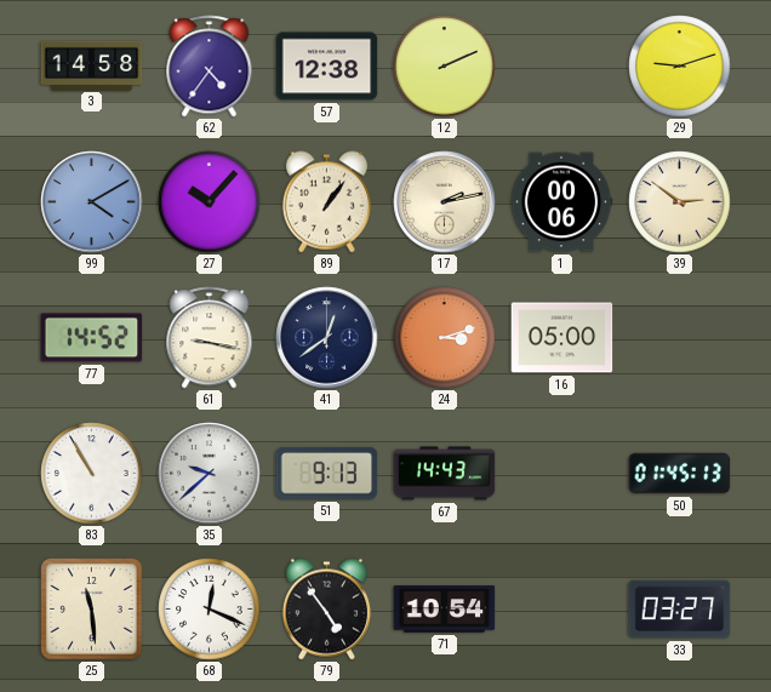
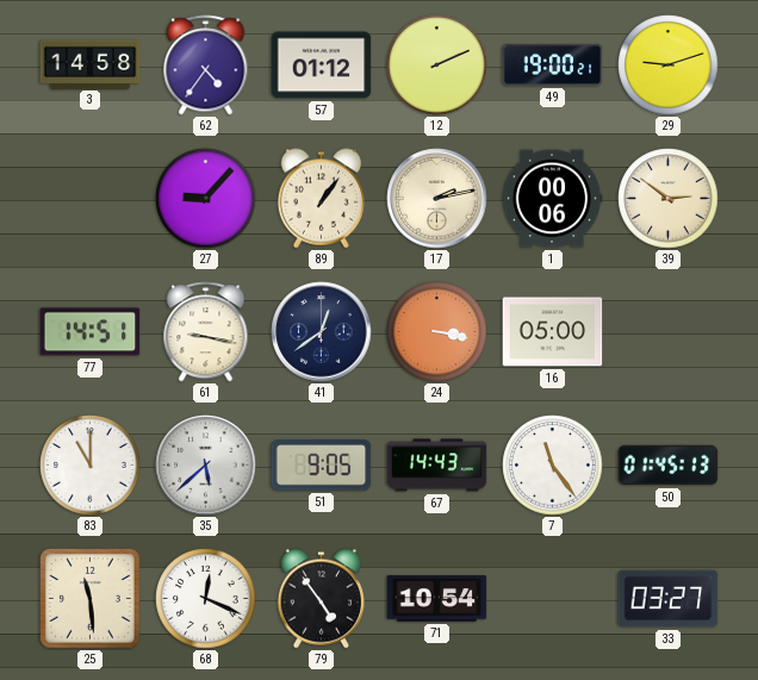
57: 12:38 -> 01:12
49: none -> 19:00
99: 4:10 -> none
27: 10:07 -> 9:07
77: 14:52 -> 14:51
24: 3:12 -> 3:17
83: 10:55 -> 11:00
35: 9:38 -> 5:38
51: 9:13 -> 9:05
7: none -> 11:24
